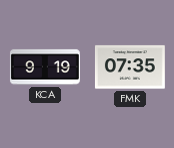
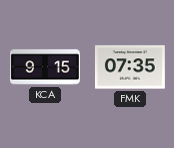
KCA: 9:19 -> 9:15
